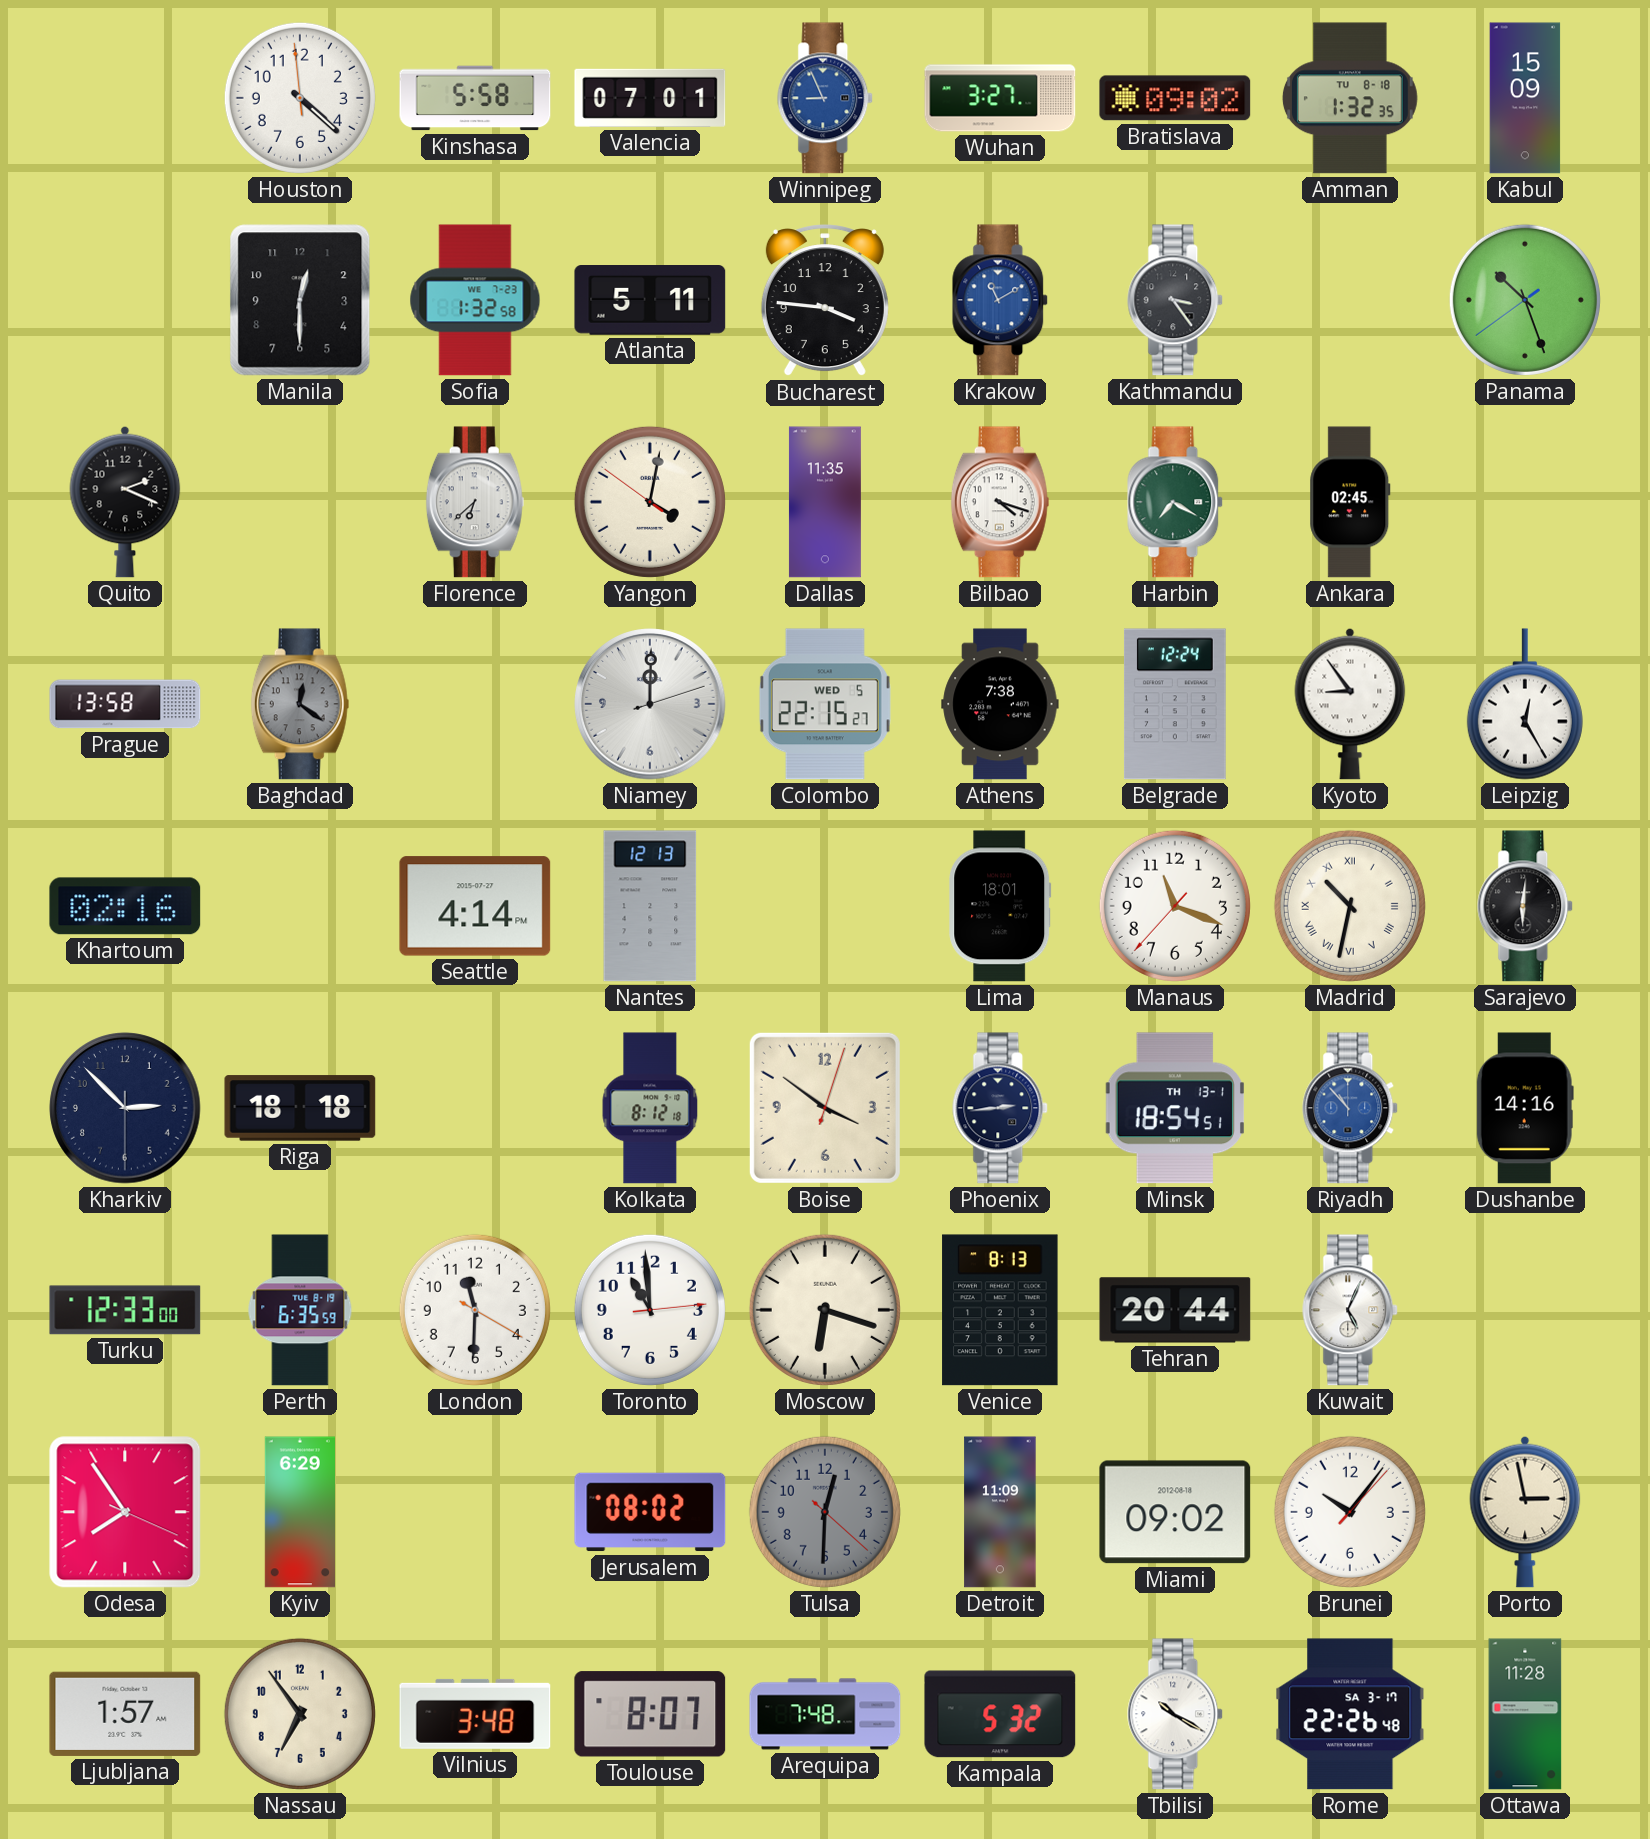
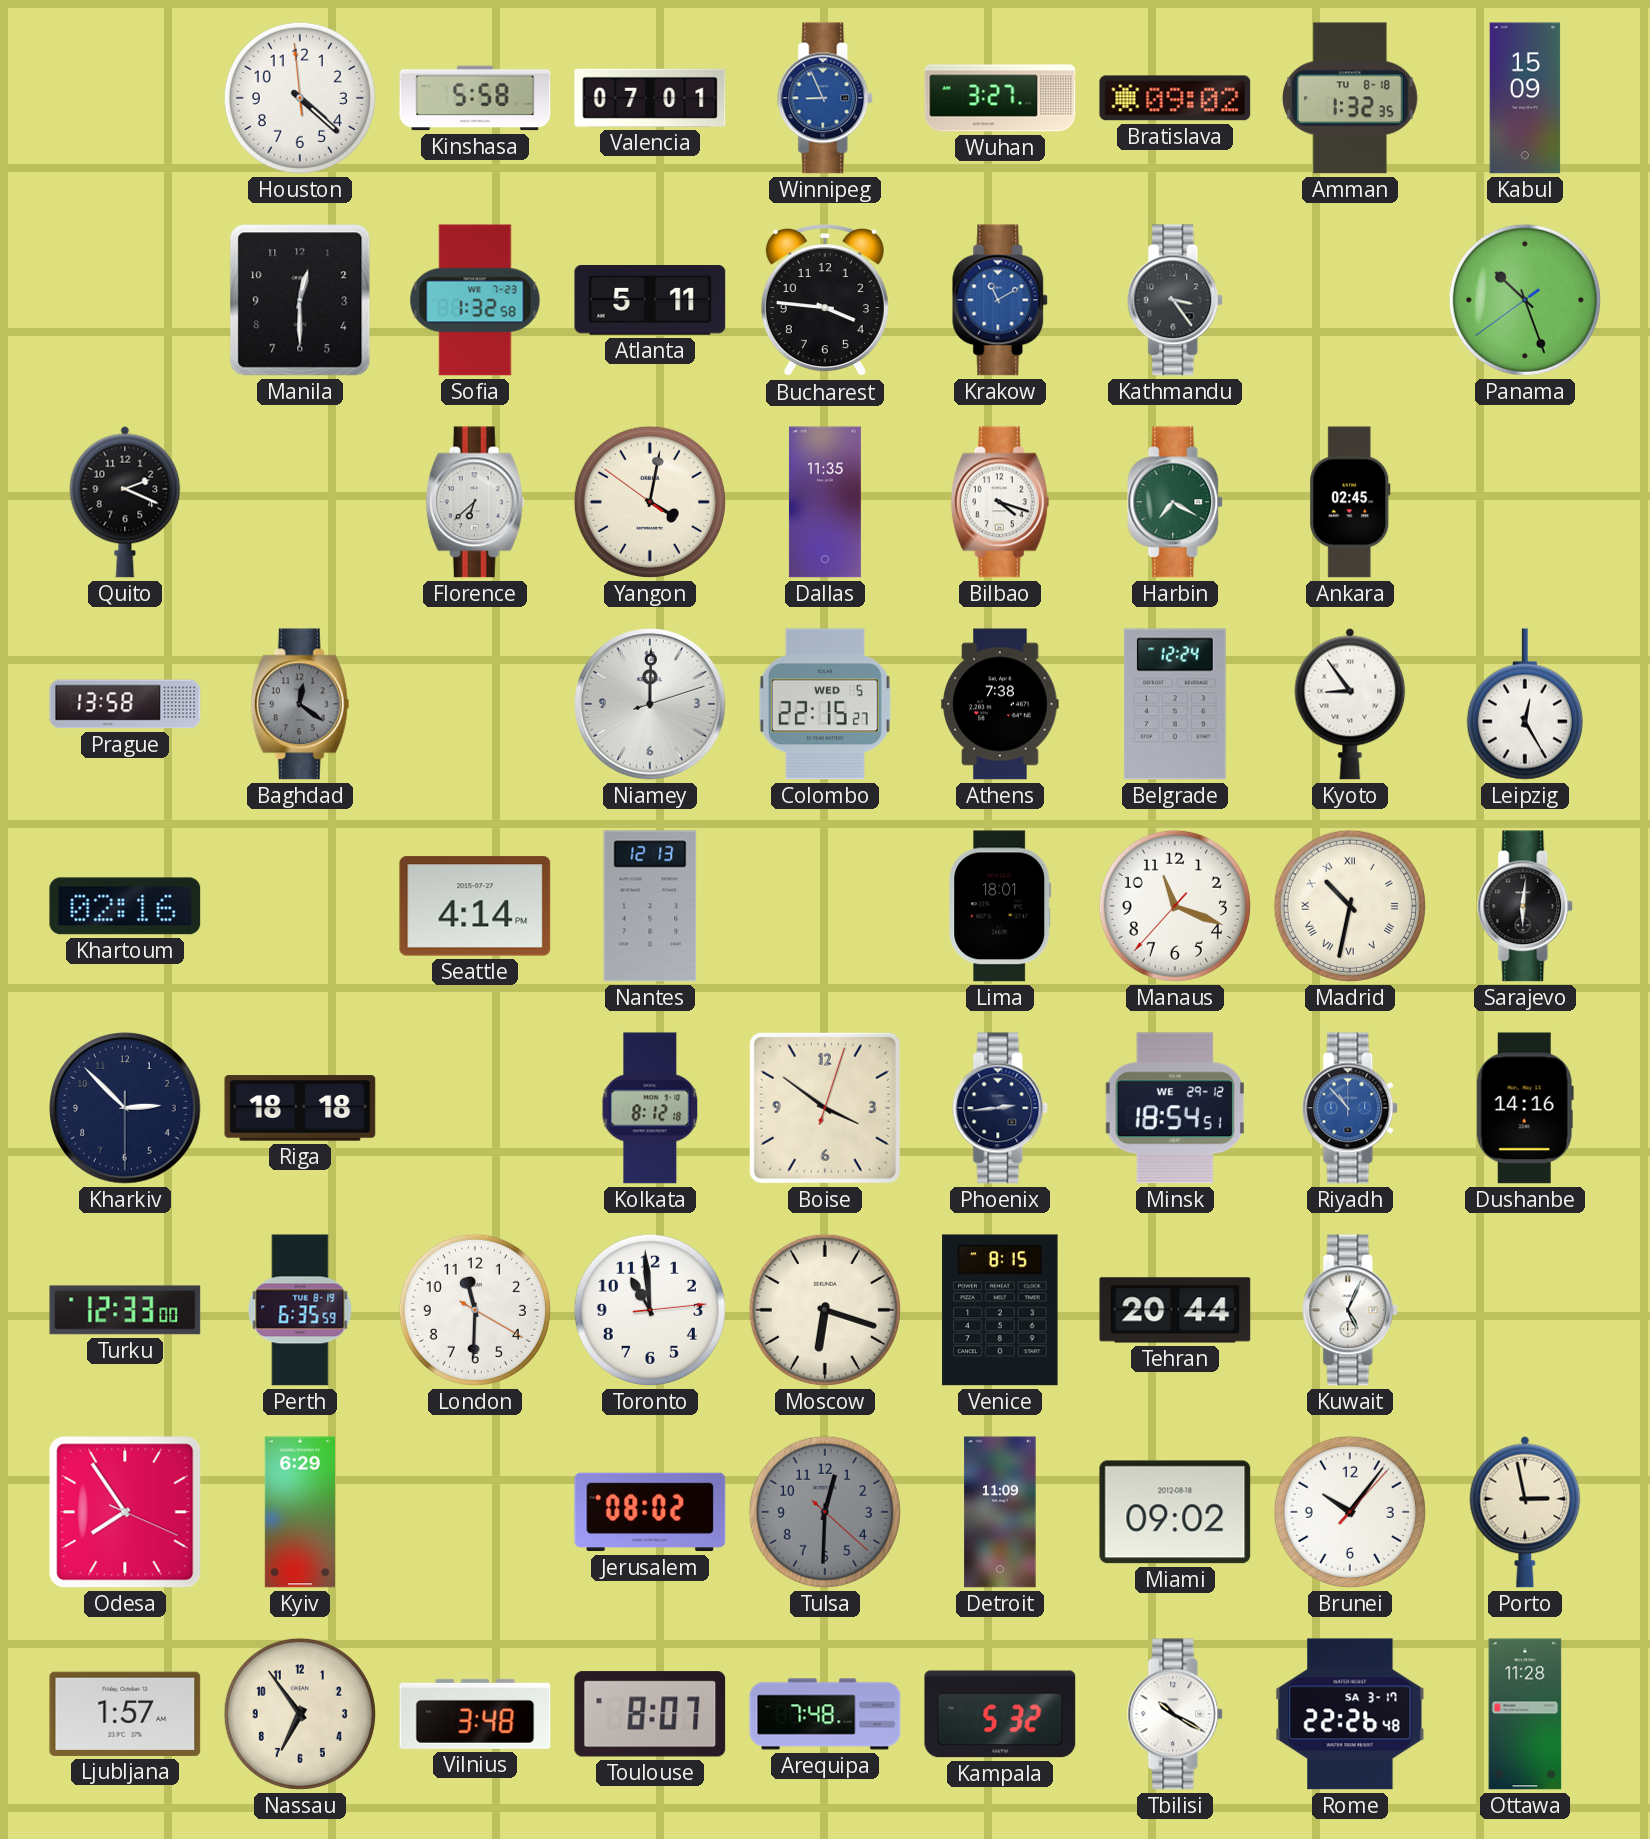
Minsk date: TH 13-1 -> WE 29-12
Venice: 8:13 -> 8:15
